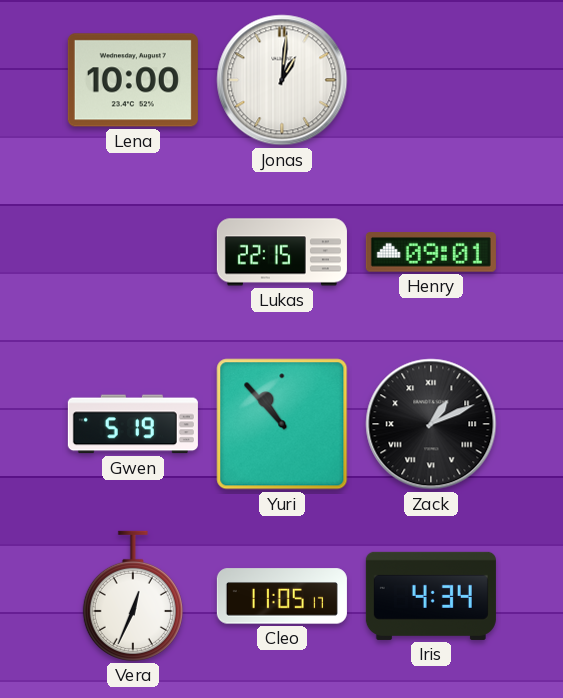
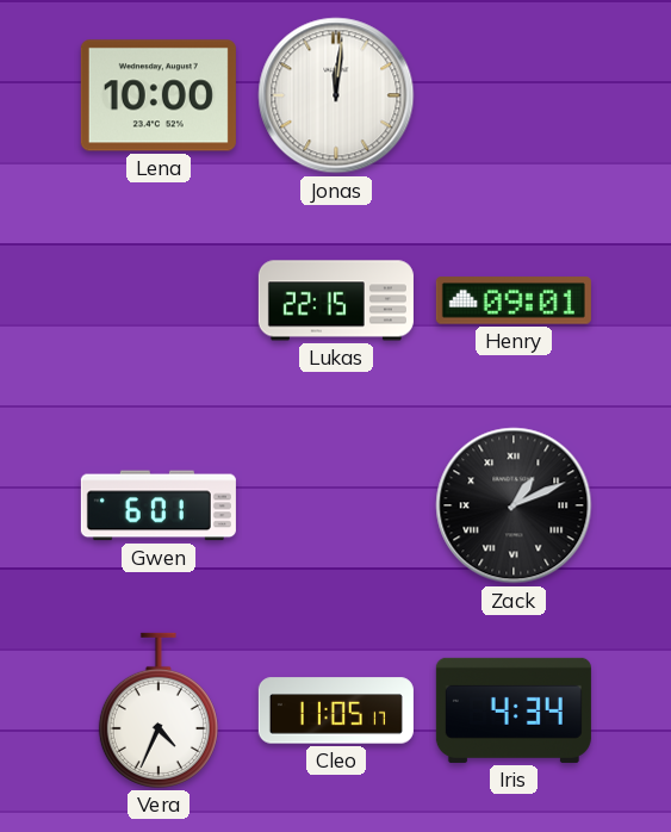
Jonas: 1:01 -> 12:01
Gwen: 5:19 -> 6:01
Yuri: 10:53 -> none
Vera: 12:34 -> 4:34
